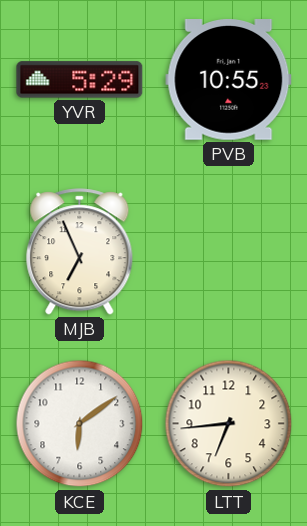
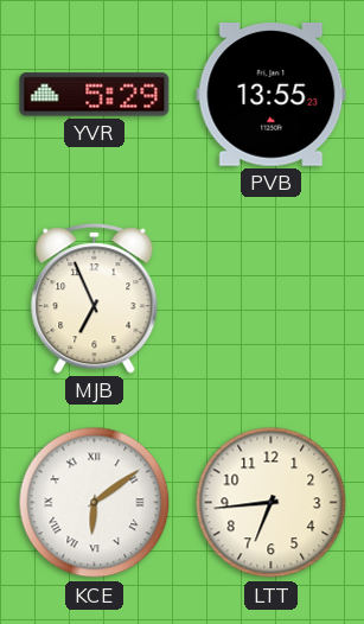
PVB: 10:55 -> 13:55
KCE numerals: Arabic -> Roman
